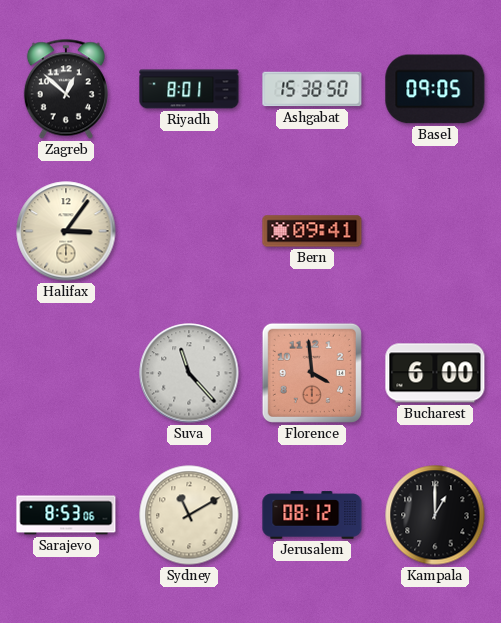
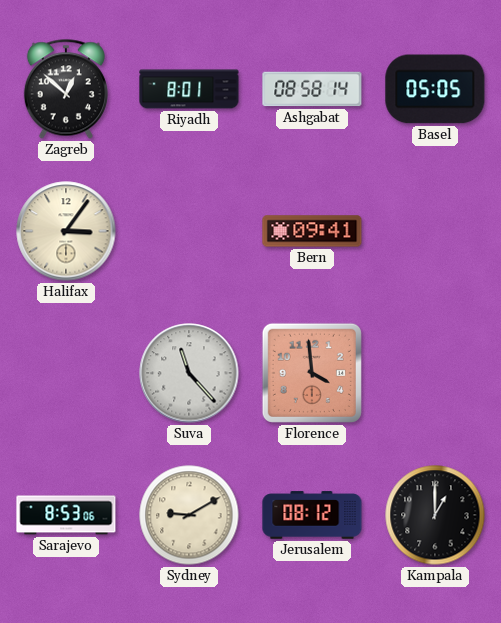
Ashgabat: 15:38 -> 08:58
Basel: 09:05 -> 05:05
Bucharest: 6:00 -> none
Sydney: 11:10 -> 9:10
